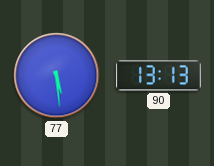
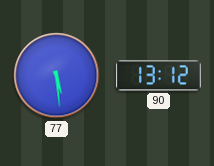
90: 13:13 -> 13:12
